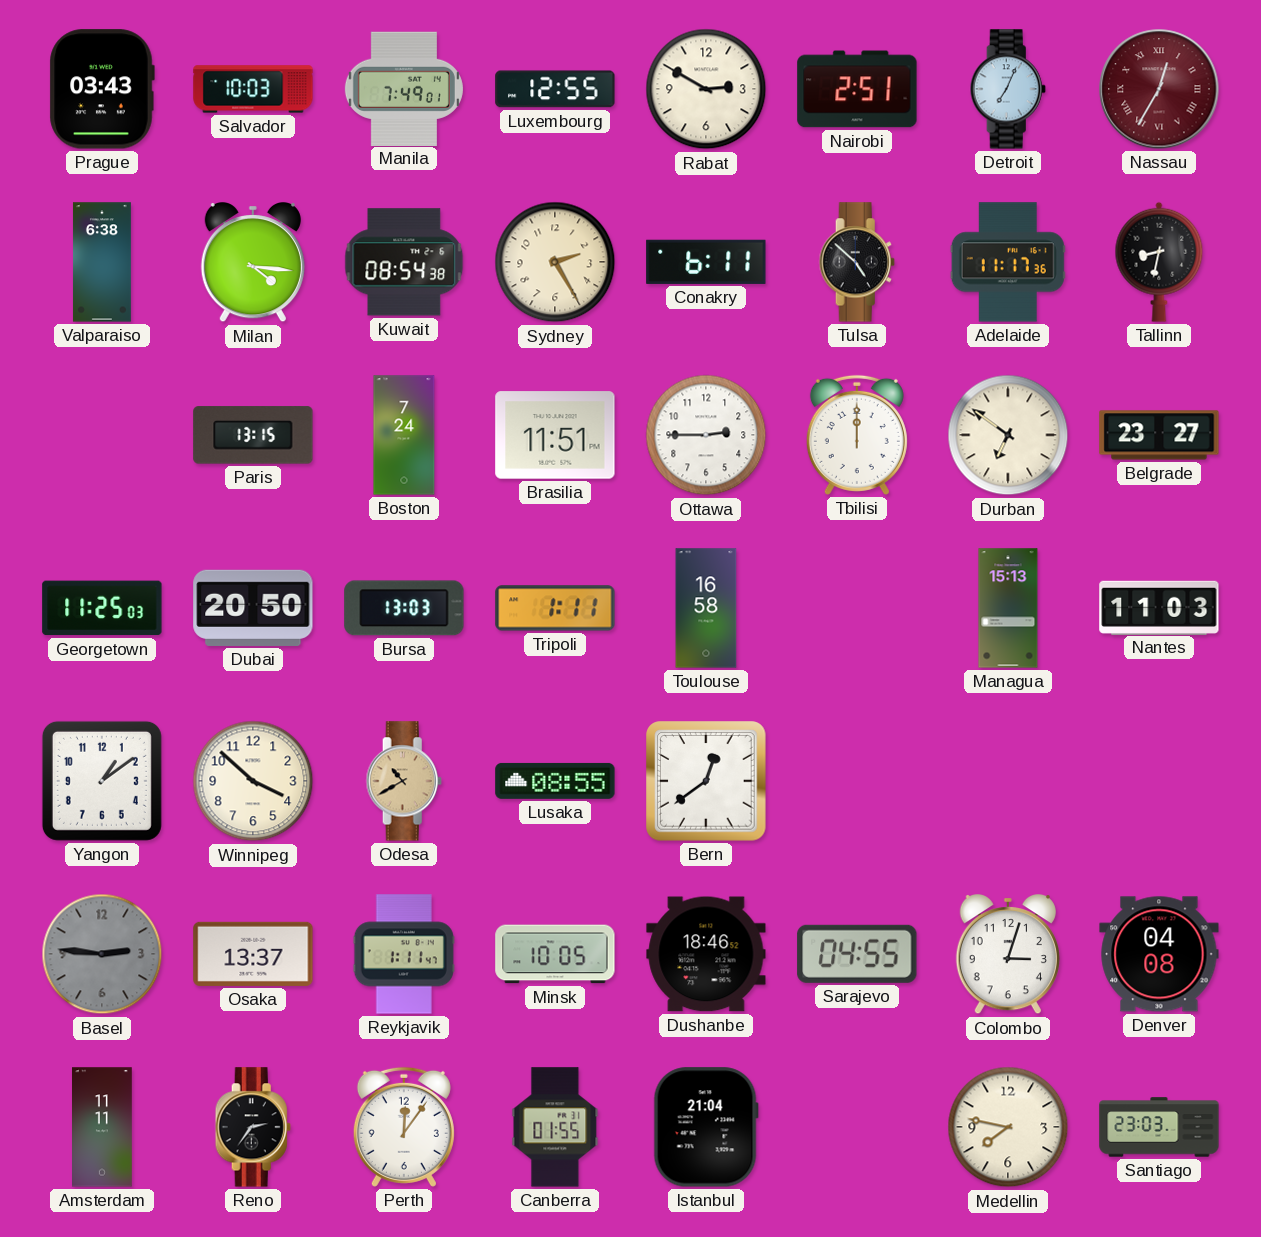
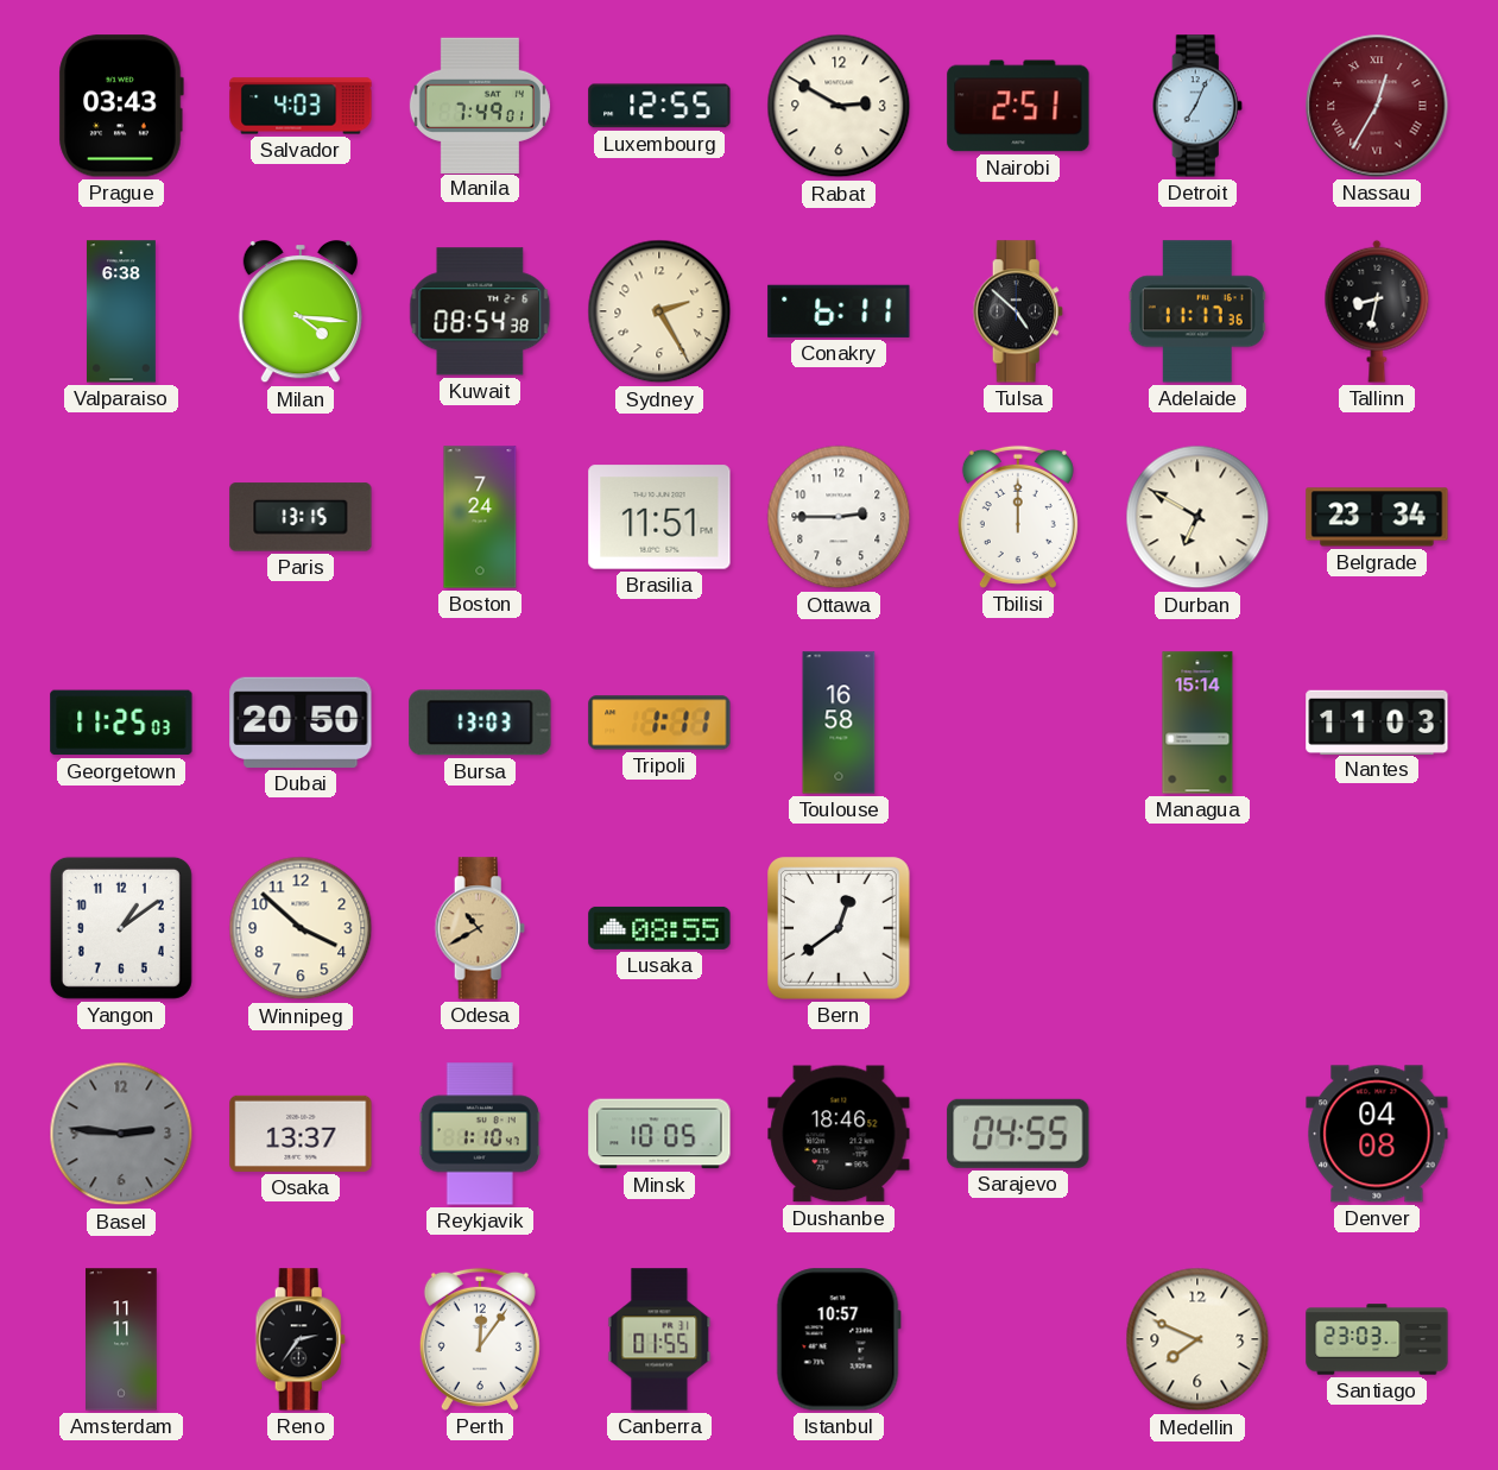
Salvador: 10:03 -> 4:03
Durban: 6:51 -> 6:50
Belgrade: 23:27 -> 23:34
Managua: 15:13 -> 15:14
Reykjavik: 1:11 -> 1:10
Colombo: 3:03 -> none
Istanbul: 21:04 -> 10:57
Medellin: 7:47 -> 7:49
